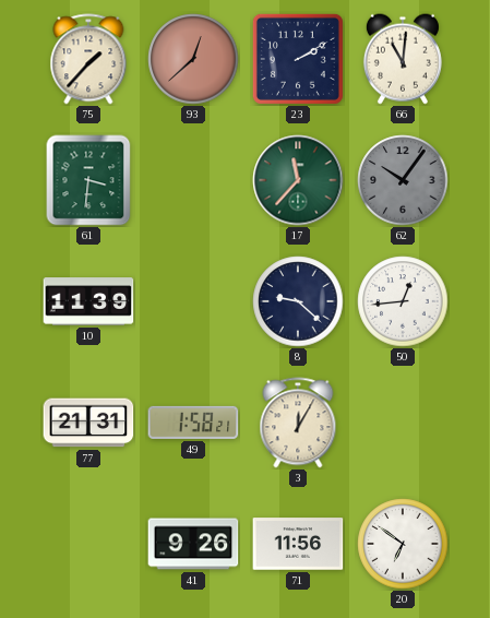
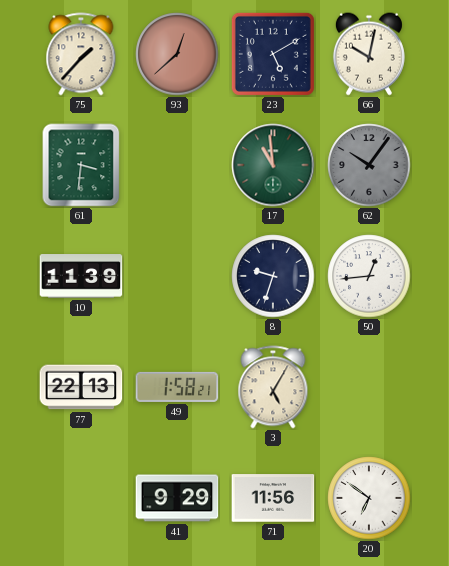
23: 2:10 -> 5:10
66: 11:01 -> 10:02
17: 11:37 -> 10:59
8: 9:22 -> 9:33
77: 21:31 -> 22:13
3: 12:05 -> 5:05
41: 9:26 -> 9:29
